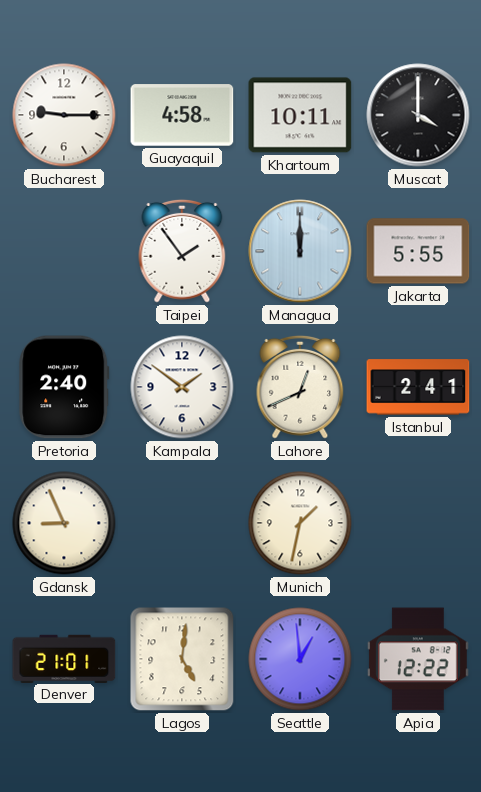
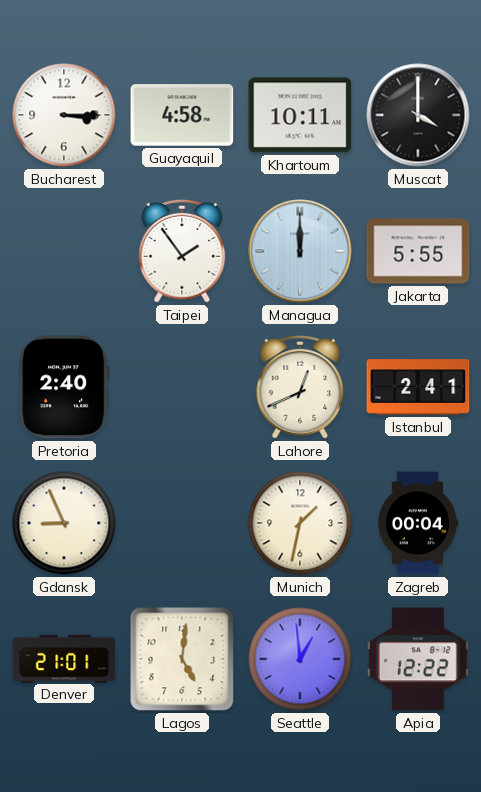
Bucharest: 9:15 -> 3:15
Kampala: 1:51 -> none
Zagreb: none -> 00:04
